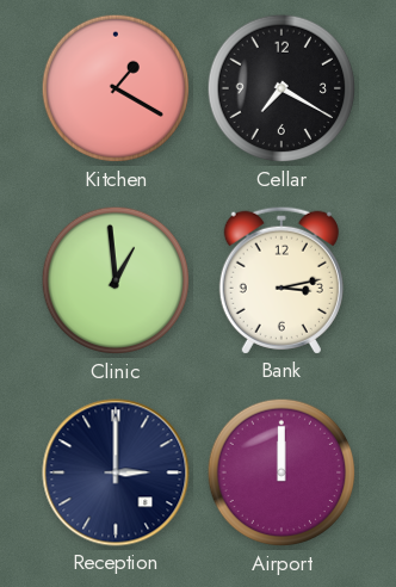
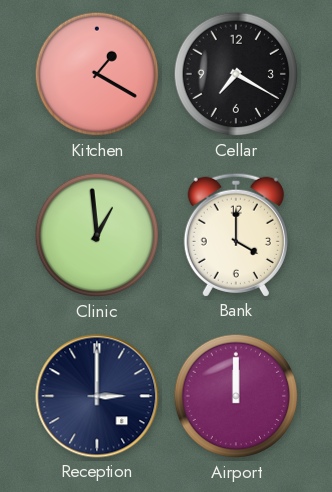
Bank: 3:13 -> 4:00
